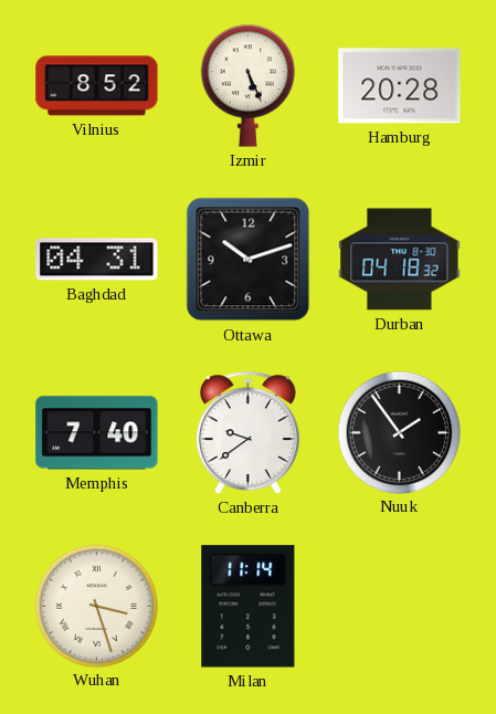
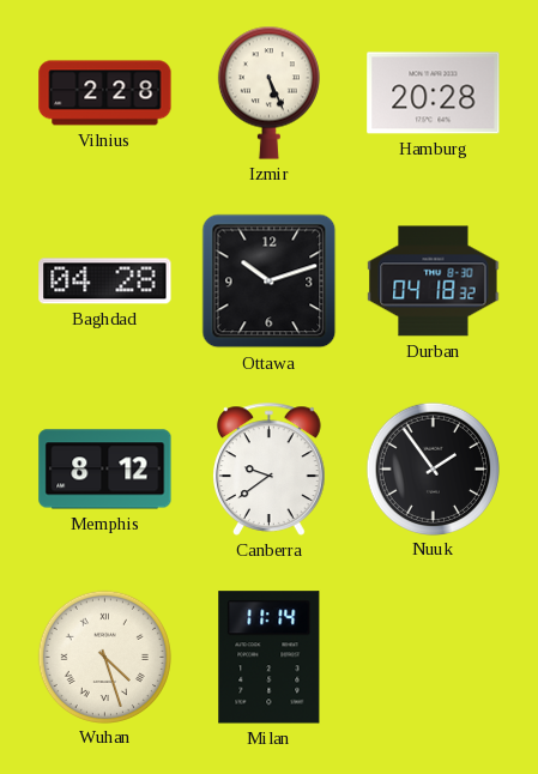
Vilnius: 8:52 -> 2:28
Baghdad: 04:31 -> 04:28
Memphis: 7:40 -> 8:12
Wuhan: 3:27 -> 4:27
